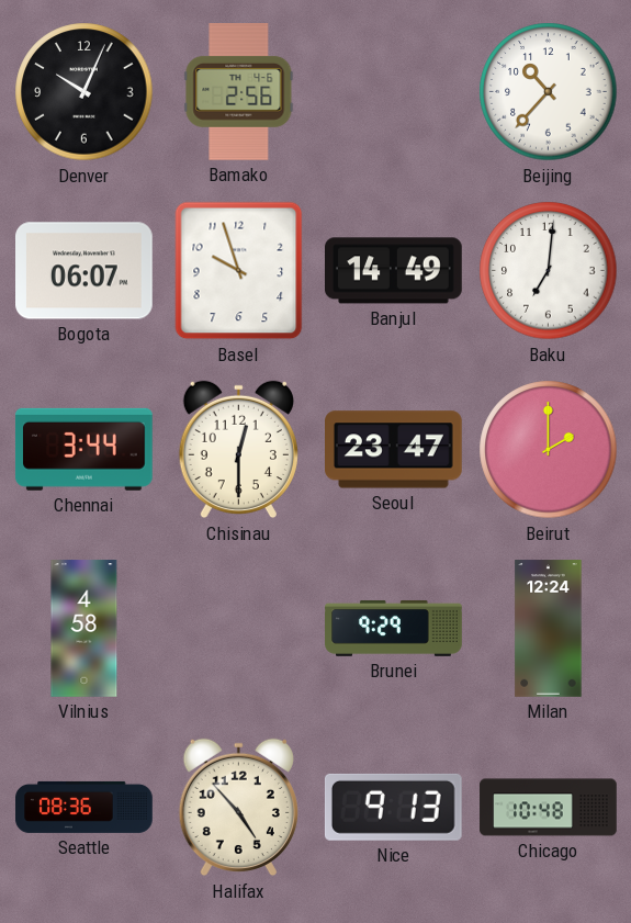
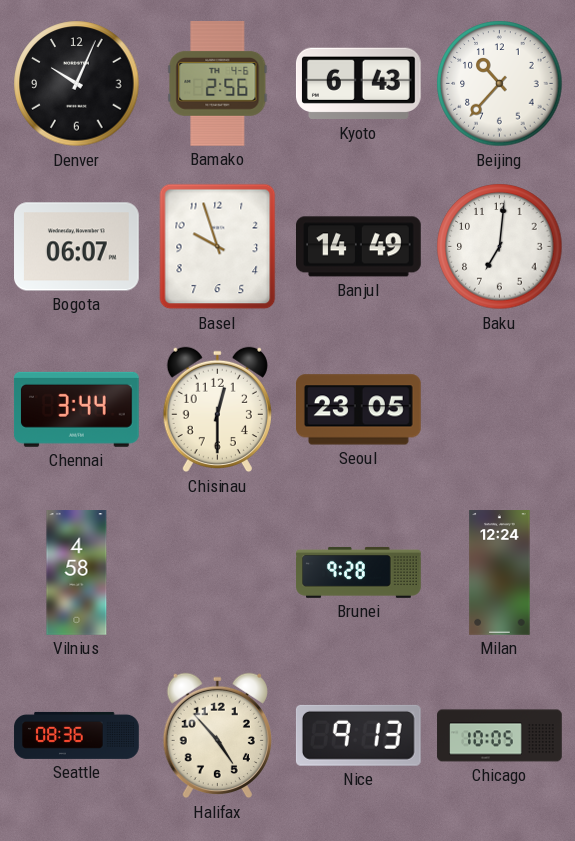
Kyoto: none -> 6:43
Seoul: 23:47 -> 23:05
Beirut: 2:00 -> none
Brunei: 9:29 -> 9:28
Chicago: 10:48 -> 10:05
